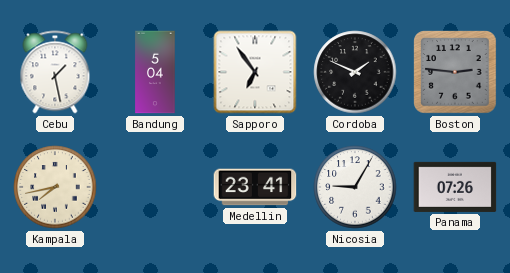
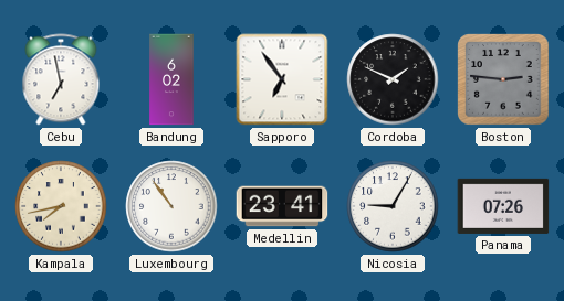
Cebu: 1:28 -> 6:58
Bandung: 5:04 -> 6:02
Luxembourg: none -> 10:54
